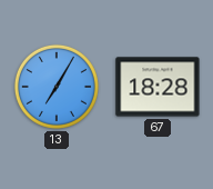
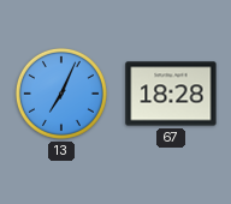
13: 7:05 -> 7:04
